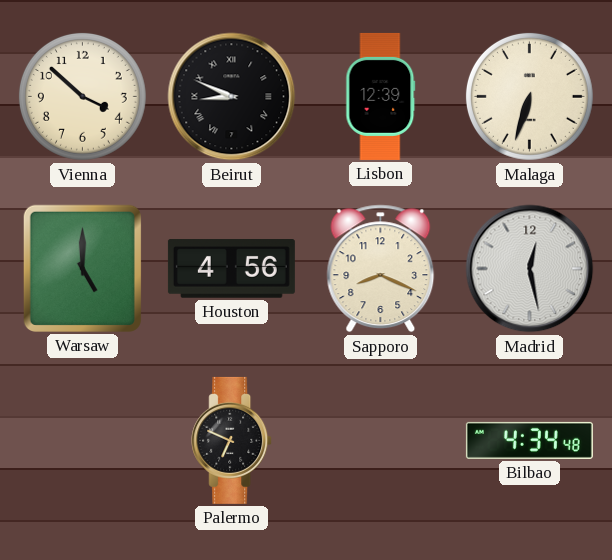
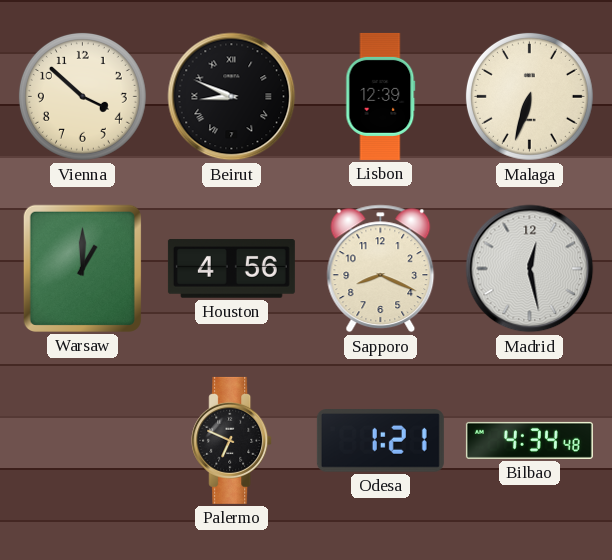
Warsaw: 5:00 -> 1:00
Odesa: none -> 1:21
